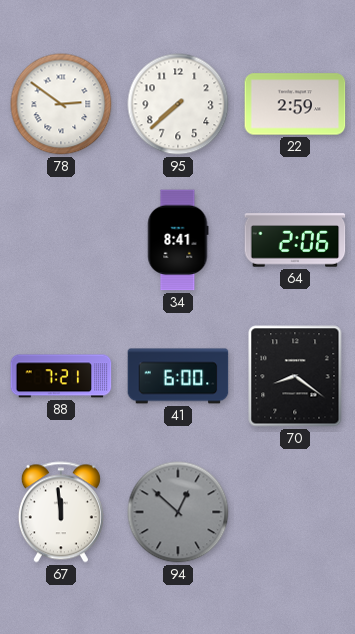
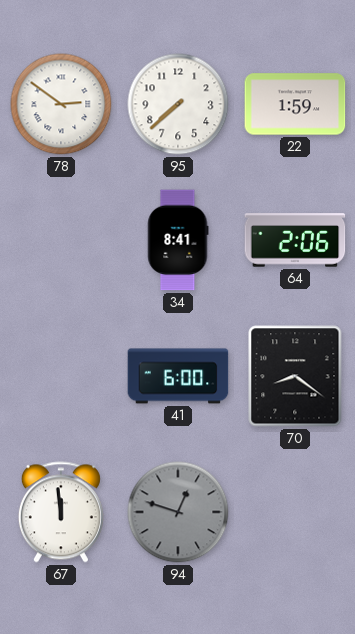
22: 2:59 -> 1:59
88: 7:21 -> none
94: 12:52 -> 12:48
